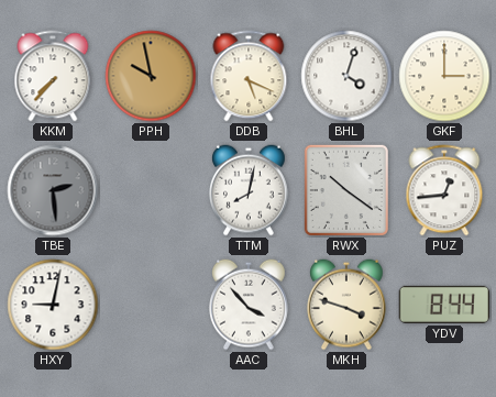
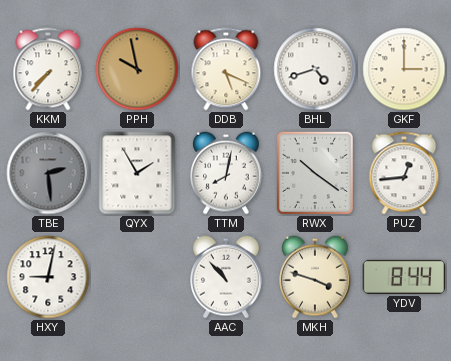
BHL: 4:03 -> 4:42
QYX: none -> 1:55
AAC: 3:53 -> 10:53
